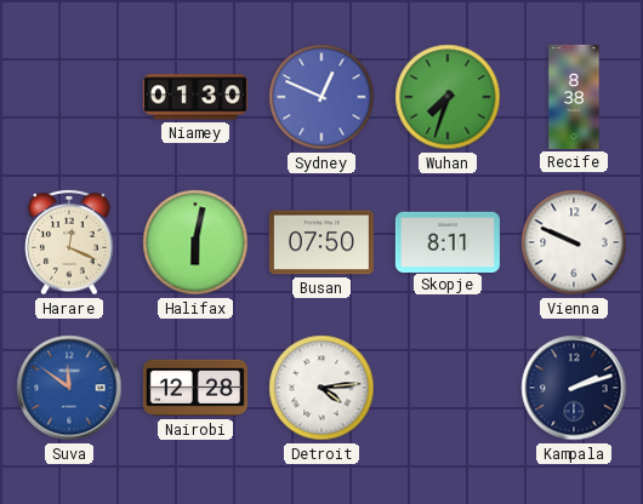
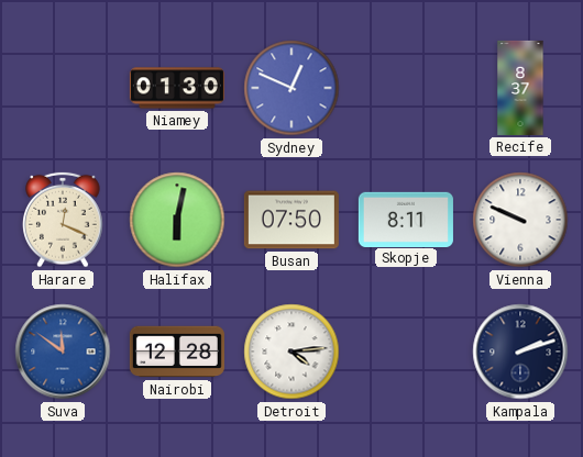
Wuhan: 7:33 -> none
Recife: 8:38 -> 8:37
